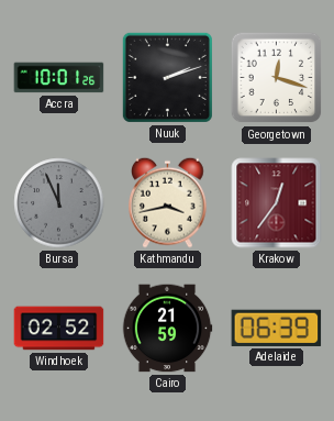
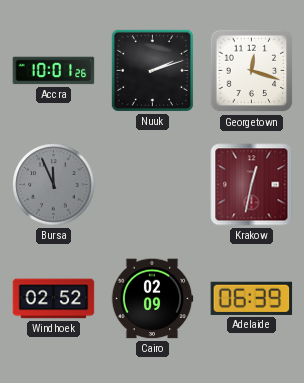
Kathmandu: 3:43 -> none
Krakow: 12:36 -> 12:32
Cairo: 21:59 -> 02:09
